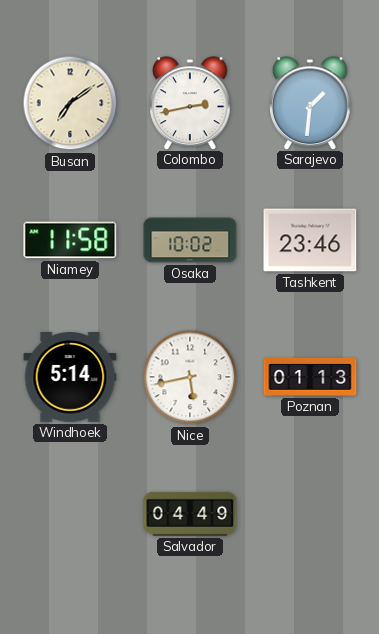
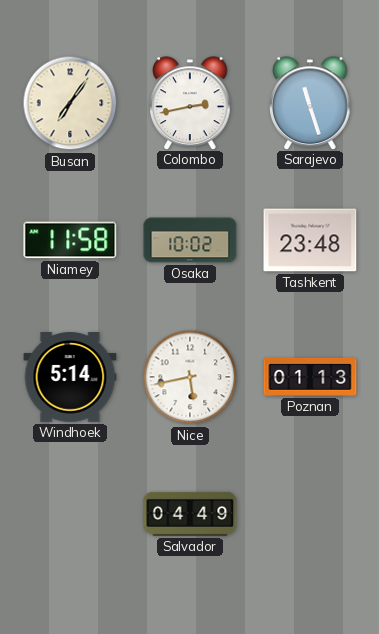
Busan: 7:09 -> 7:06
Sarajevo: 1:31 -> 11:27
Tashkent: 23:46 -> 23:48
